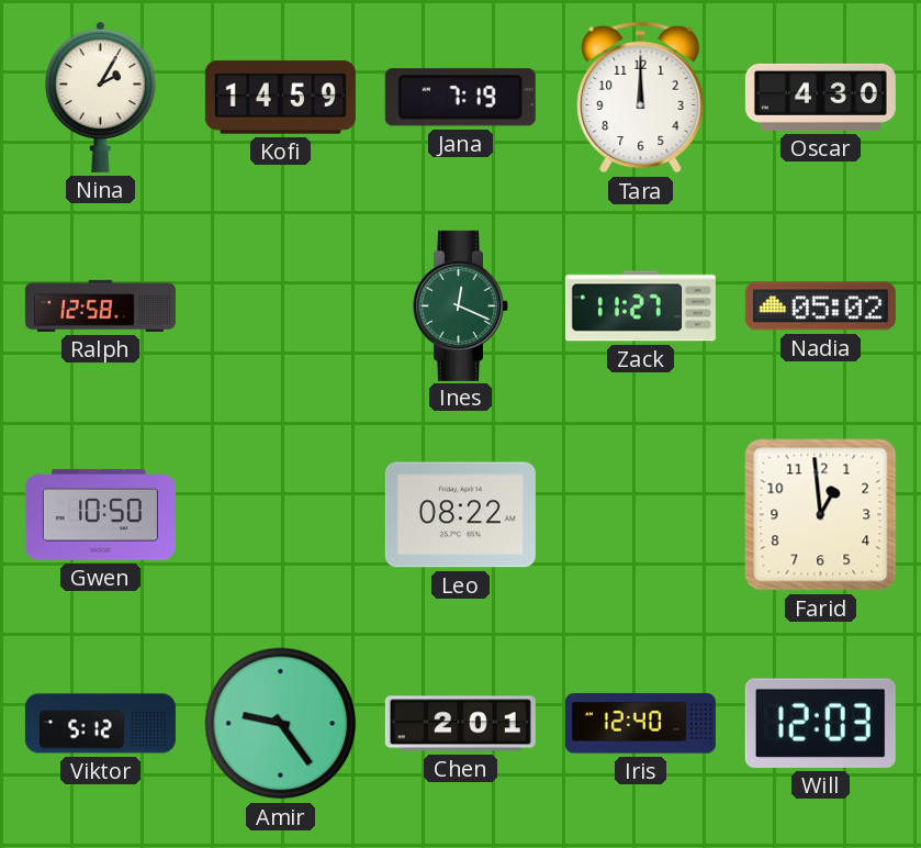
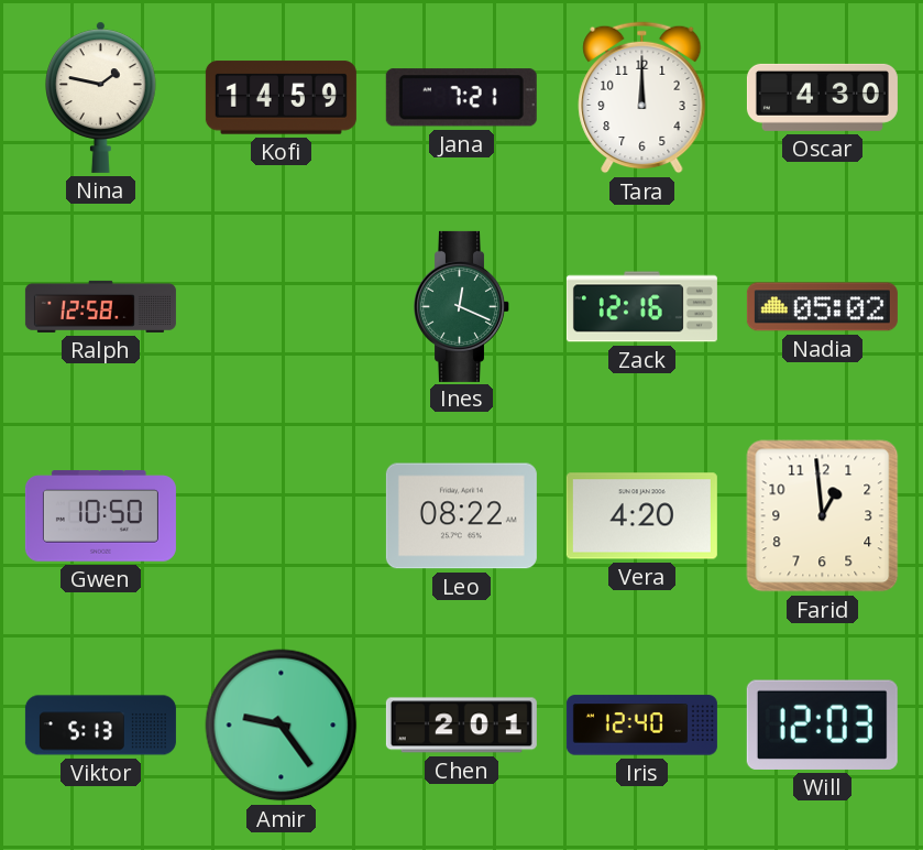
Nina: 2:05 -> 1:47
Jana: 7:19 -> 7:21
Zack: 11:27 -> 12:16
Vera: none -> 4:20
Viktor: 5:12 -> 5:13
